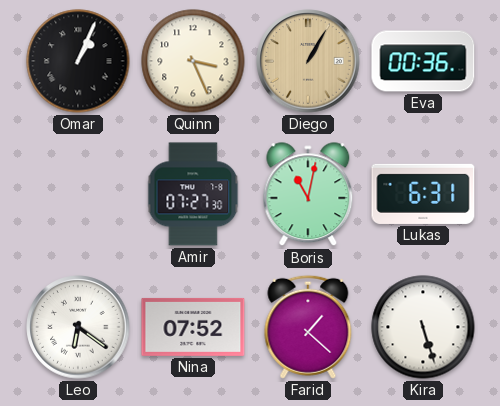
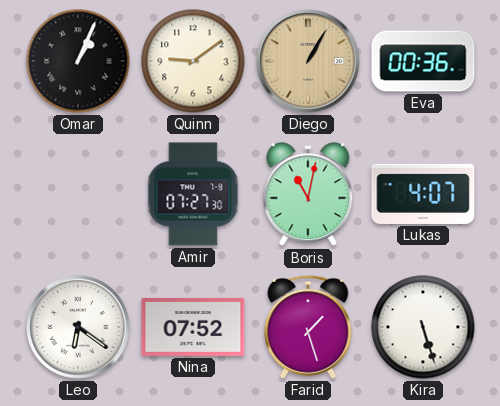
Quinn: 3:26 -> 9:09
Lukas: 6:31 -> 4:07
Farid: 1:22 -> 1:27
